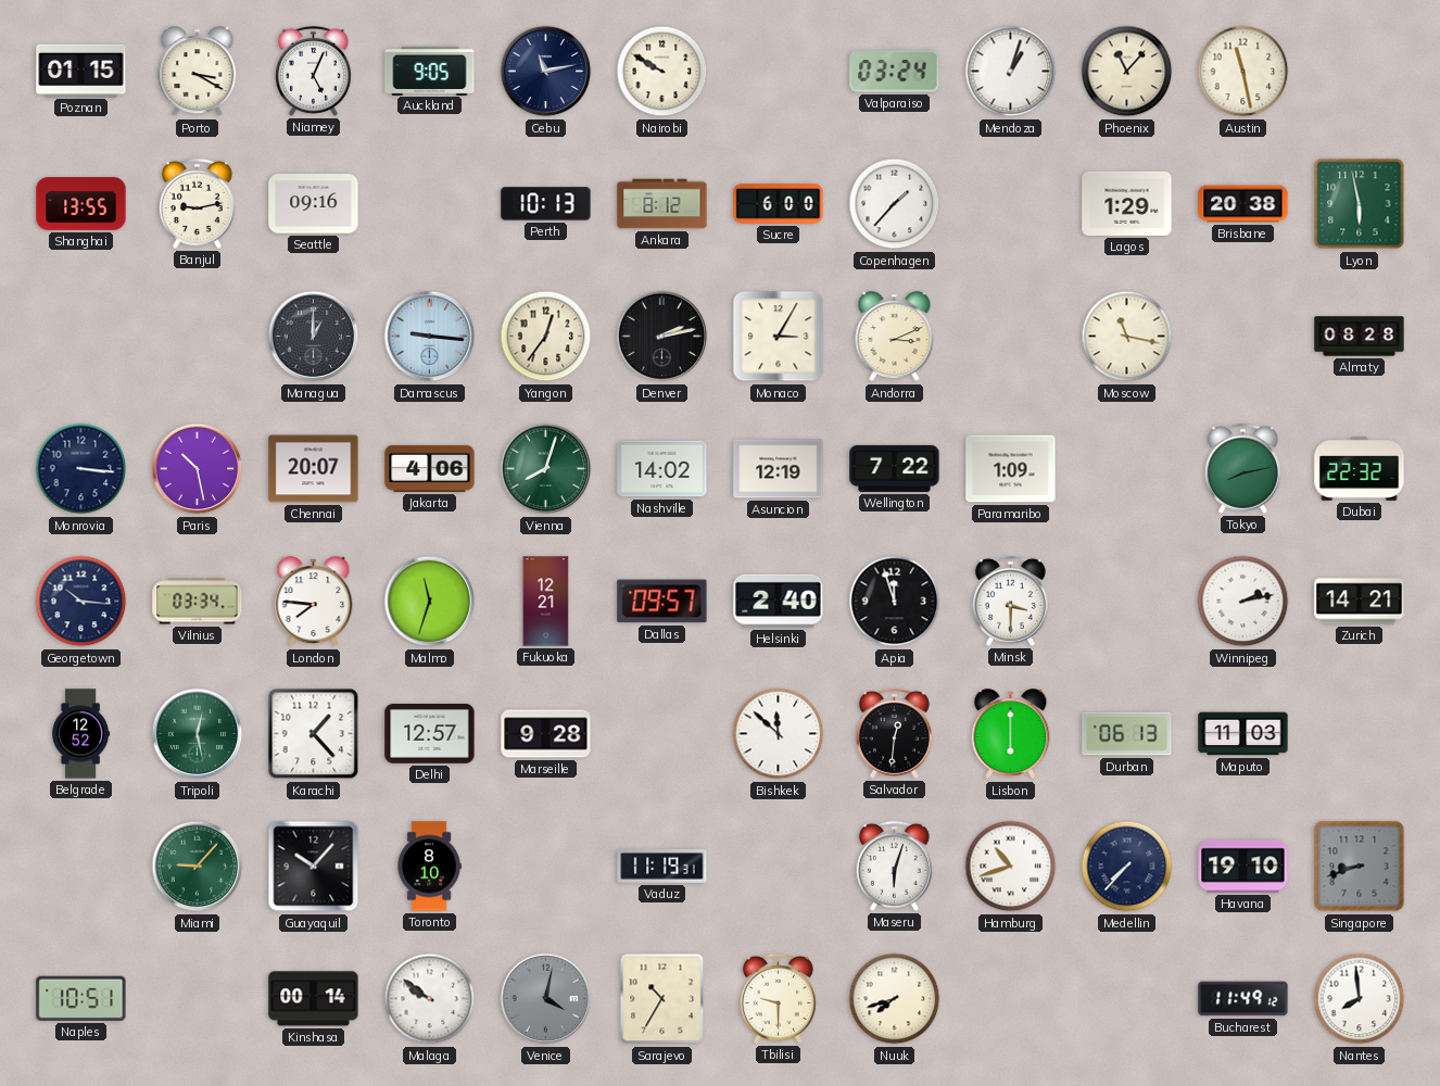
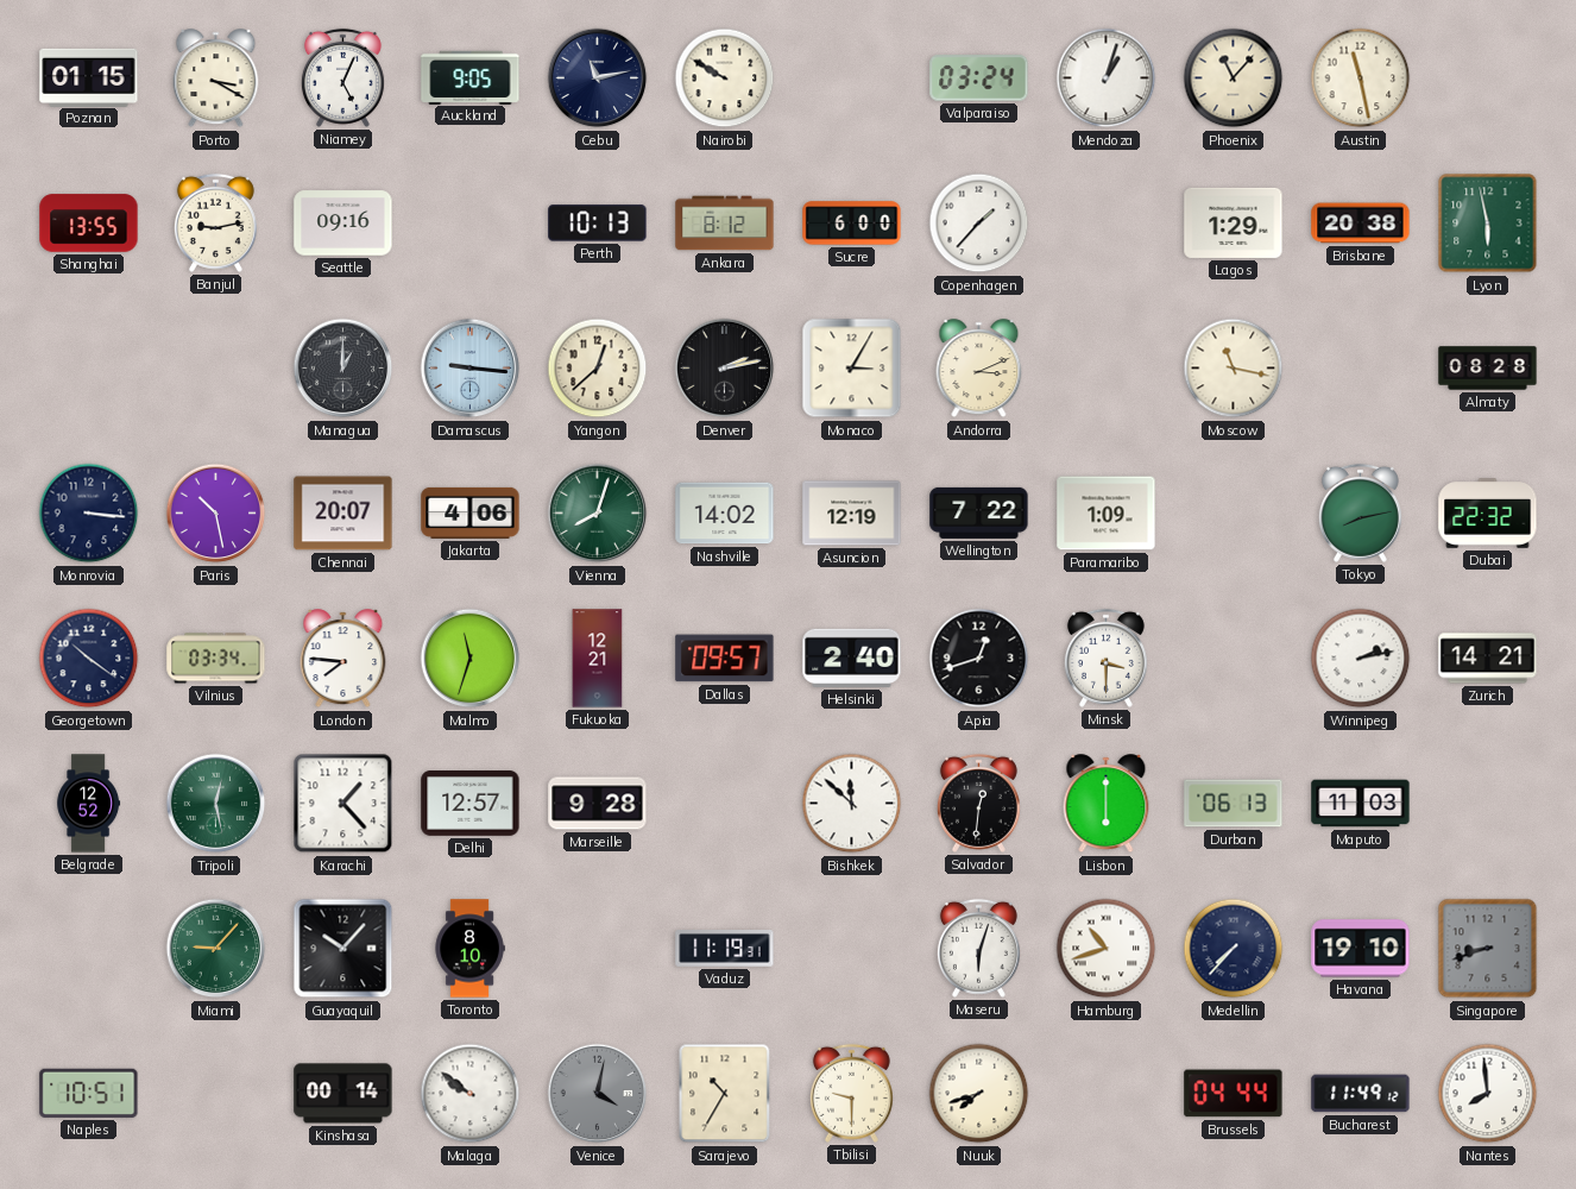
Yangon: 12:36 -> 12:38
Georgetown: 10:16 -> 10:21
Apia: 11:57 -> 12:42
Brussels: none -> 04:44
